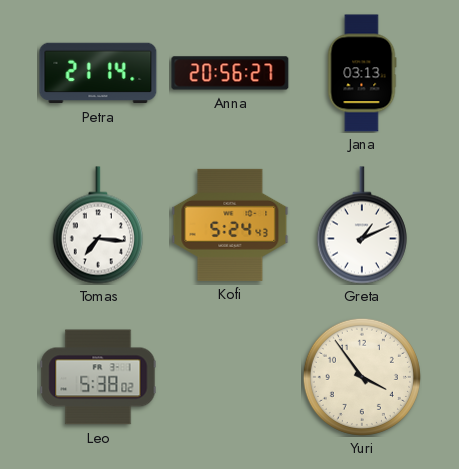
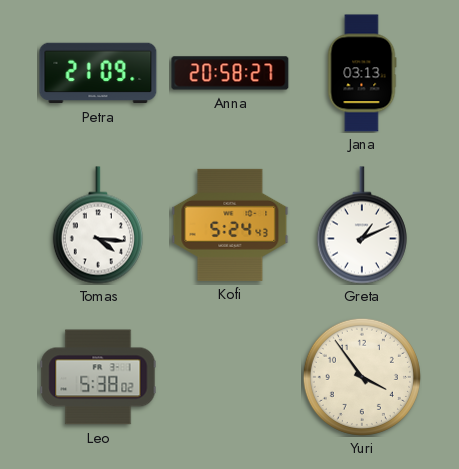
Petra: 21:14 -> 21:09
Anna: 20:56 -> 20:58
Tomas: 7:16 -> 4:16
